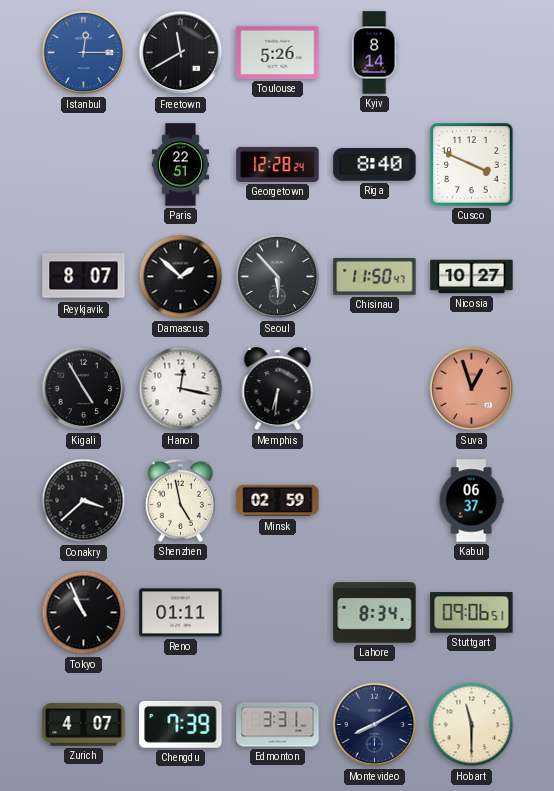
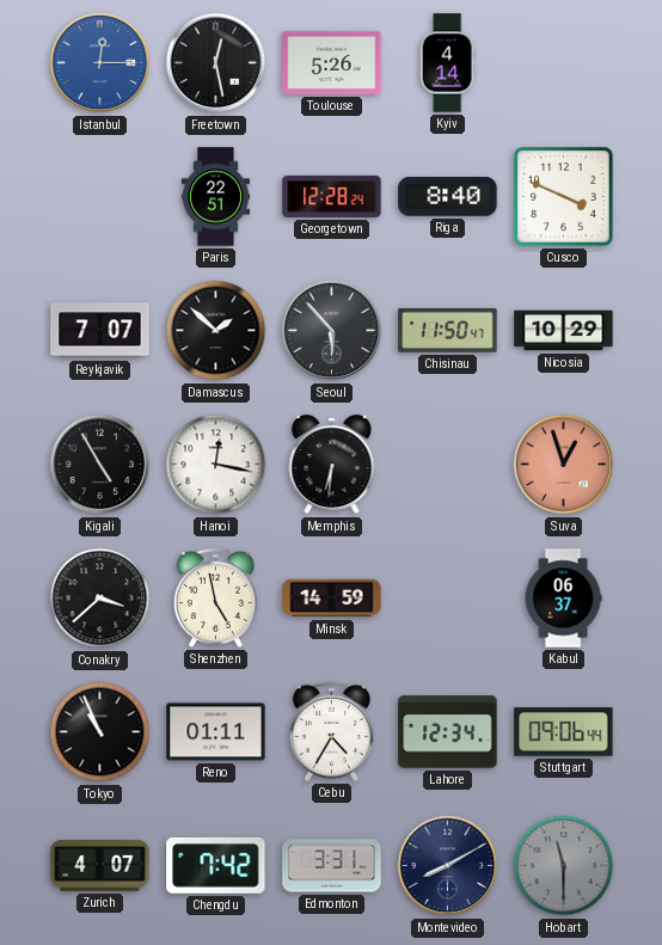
Freetown: 11:40 -> 12:28
Kyiv: 8:14 -> 4:14
Reykjavik: 8:07 -> 7:07
Nicosia: 10:27 -> 10:29
Minsk: 02:59 -> 14:59
Cebu: none -> 4:35
Lahore: 8:34 -> 12:34
Stuttgart: 09:06:51 -> 09:06:44
Chengdu: 7:39 -> 7:42
Hobart dial: cream -> grey
